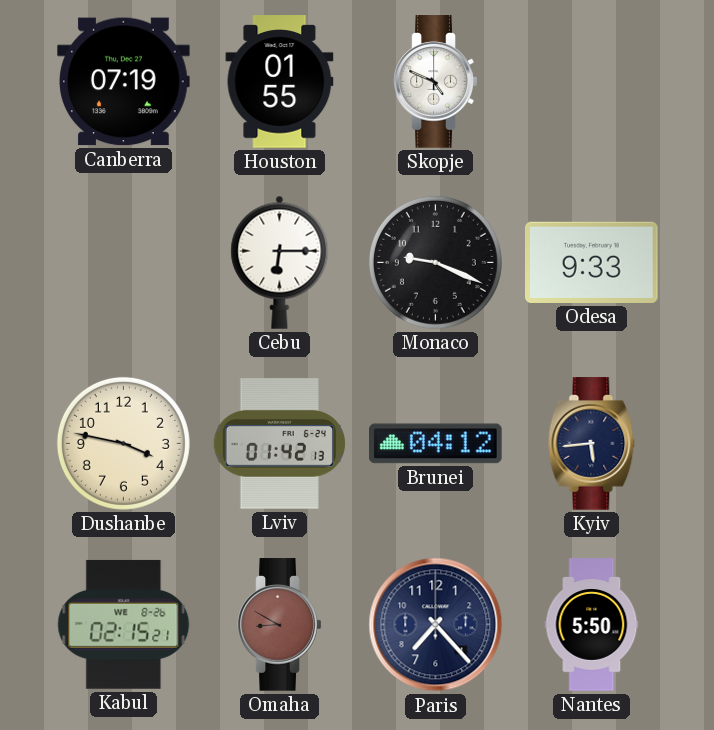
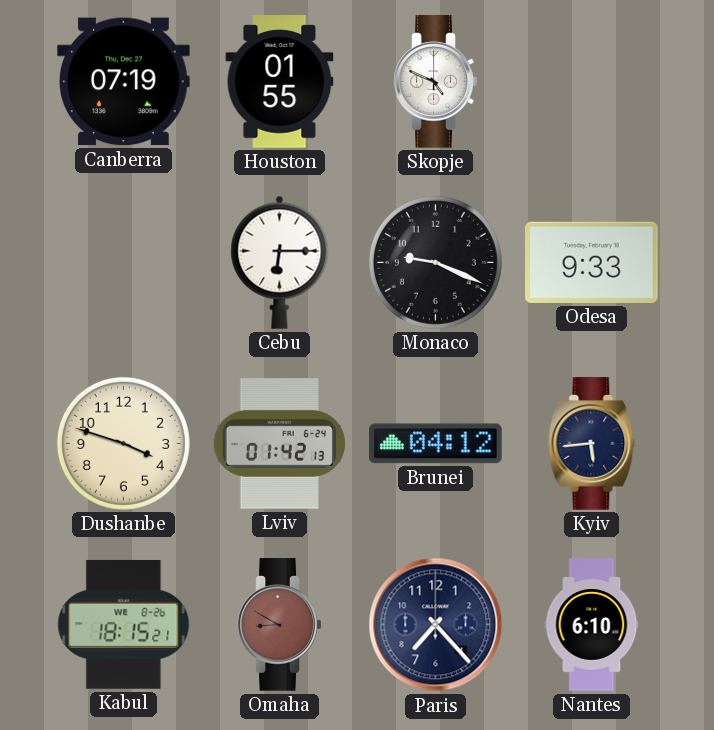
Dushanbe: 3:47 -> 3:48
Kabul: 02:15 -> 18:15
Nantes: 5:50 -> 6:10
